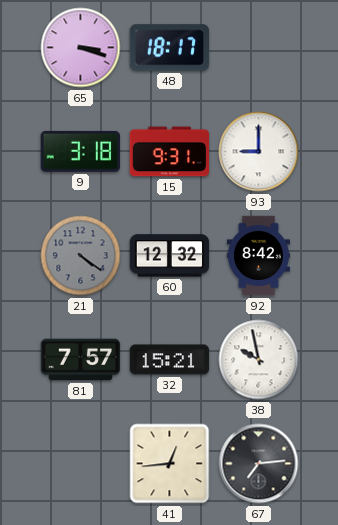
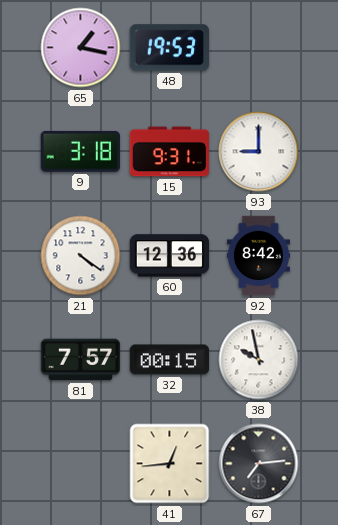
65: 3:18 -> 1:17
48: 18:17 -> 19:53
21 dial: grey -> white
60: 12:32 -> 12:36
32: 15:21 -> 00:15
